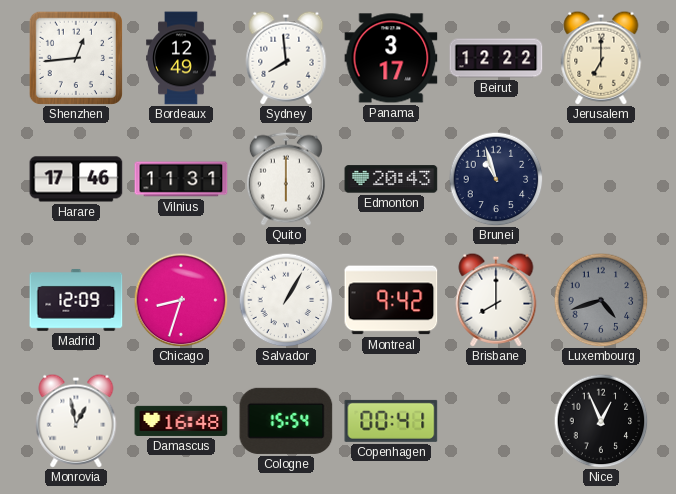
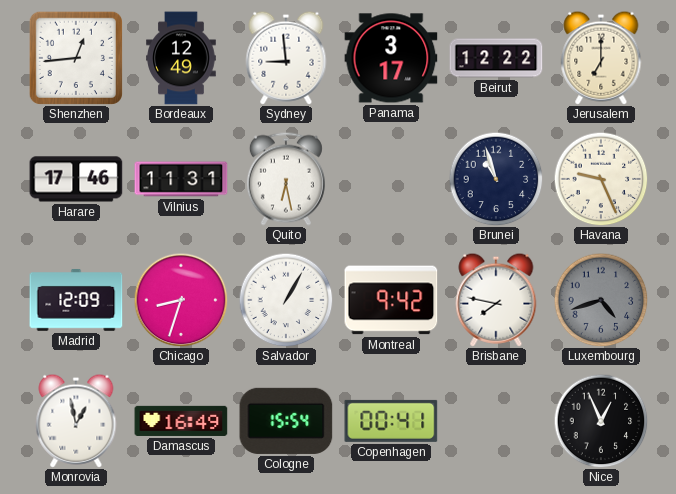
Sydney: 7:59 -> 8:59
Quito: 6:00 -> 6:28
Edmonton: 20:43 -> none
Havana: none -> 9:26
Brisbane: 8:00 -> 7:47
Damascus: 16:48 -> 16:49
